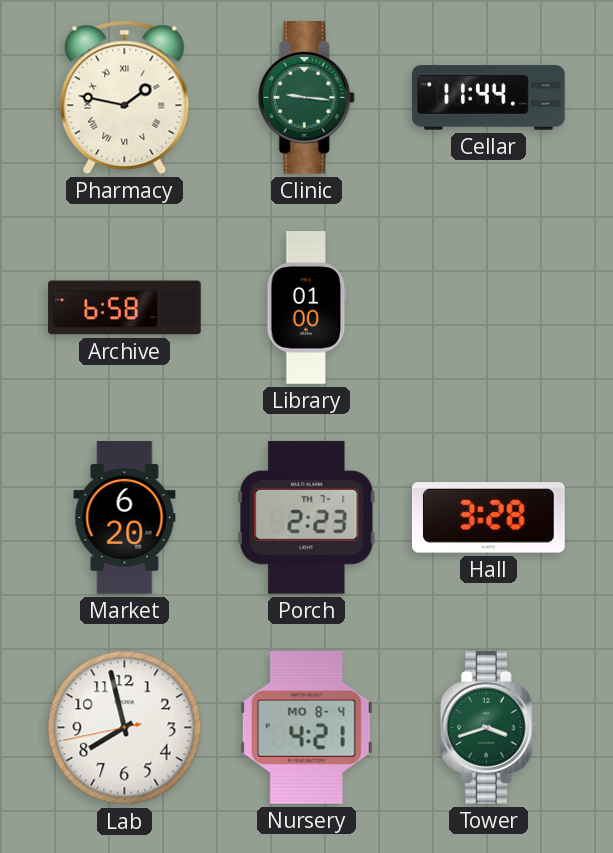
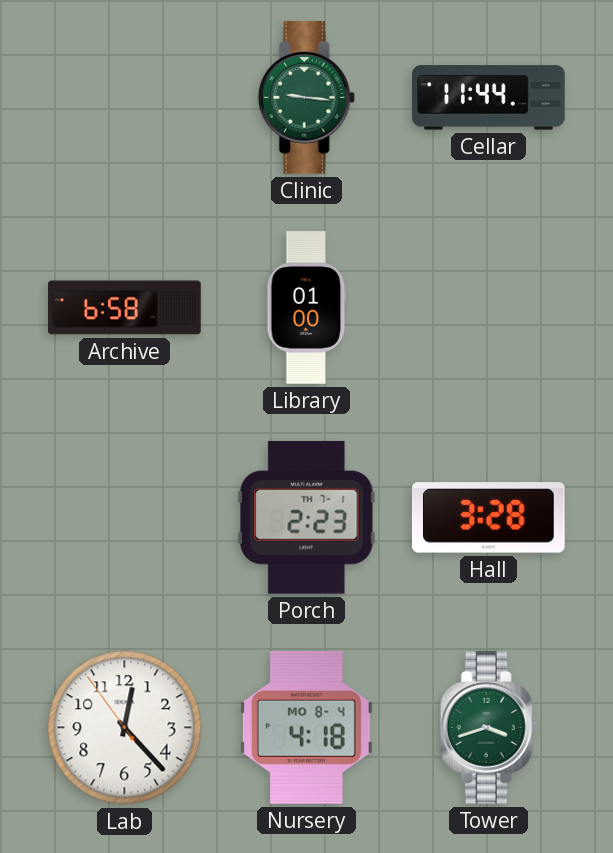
Pharmacy: 1:47 -> none
Market: 6:20 -> none
Lab: 7:57 -> 12:22
Nursery: 4:21 -> 4:18
